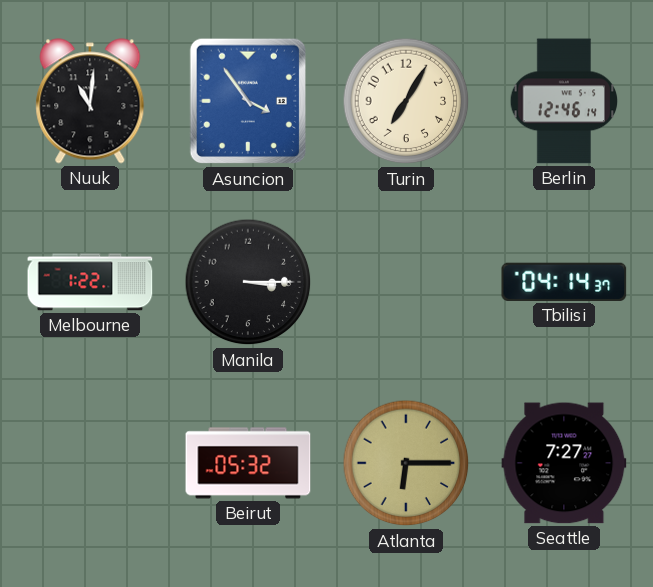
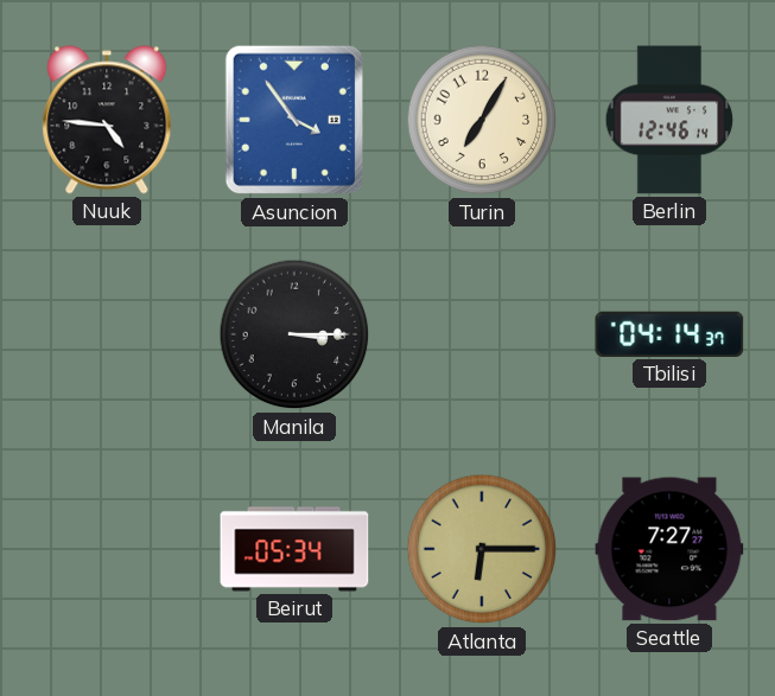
Nuuk: 11:01 -> 4:46
Melbourne: 1:22 -> none
Beirut: 05:32 -> 05:34
